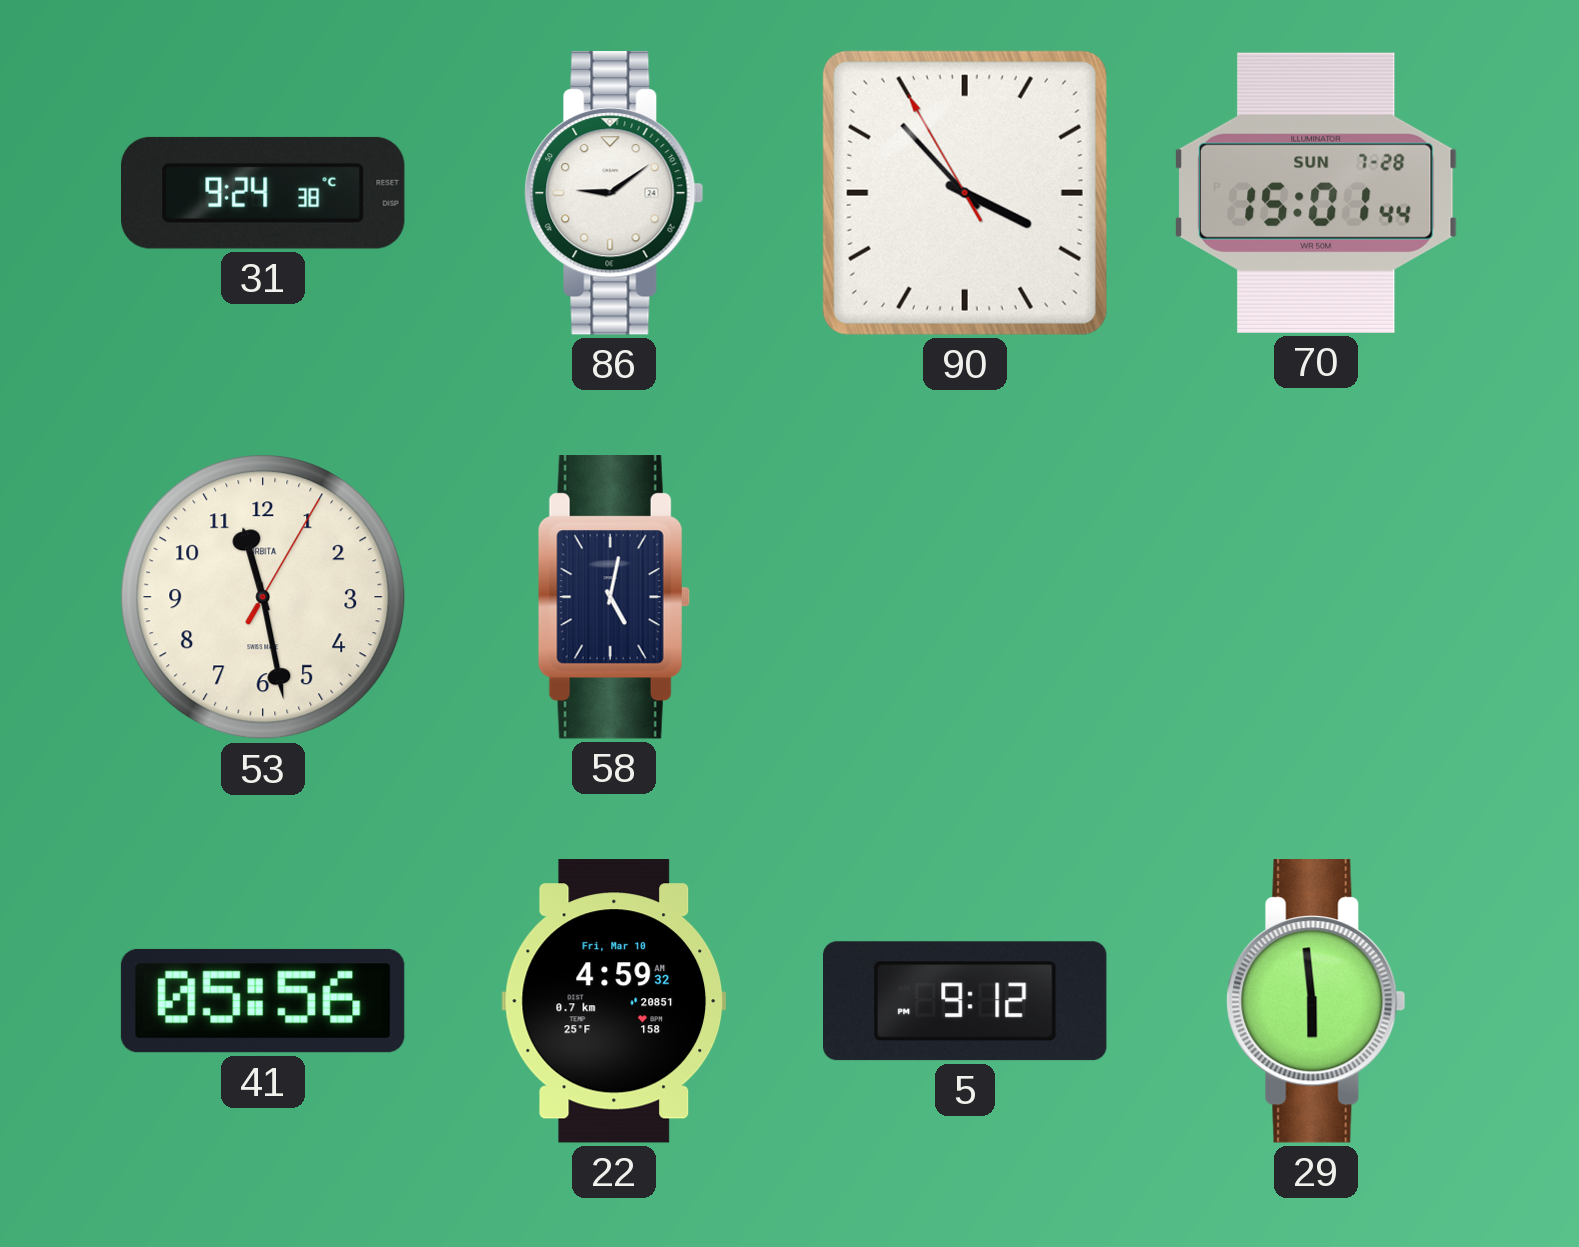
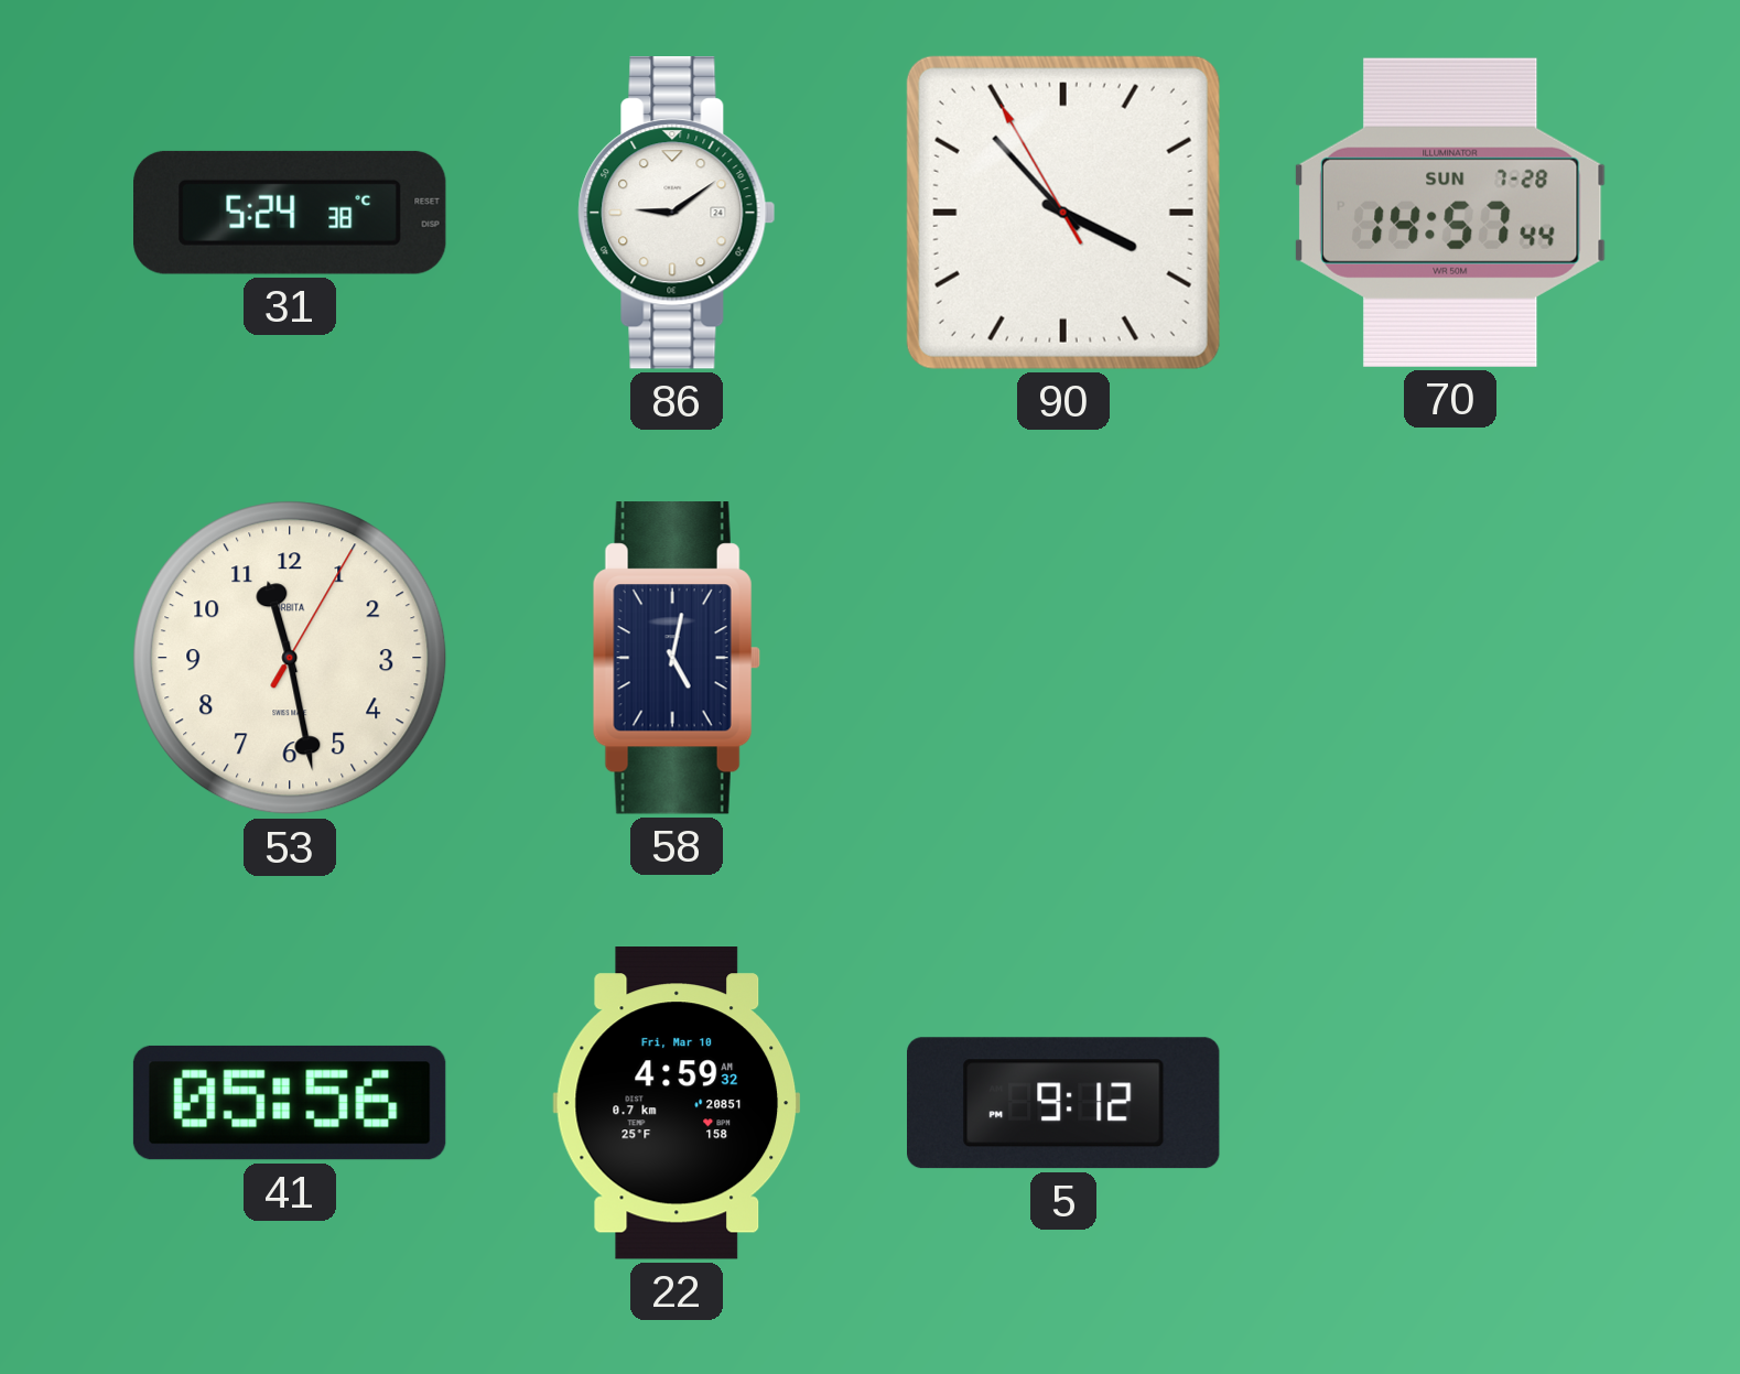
31: 9:24 -> 5:24
70: 15:01 -> 14:57
29: 5:59 -> none
